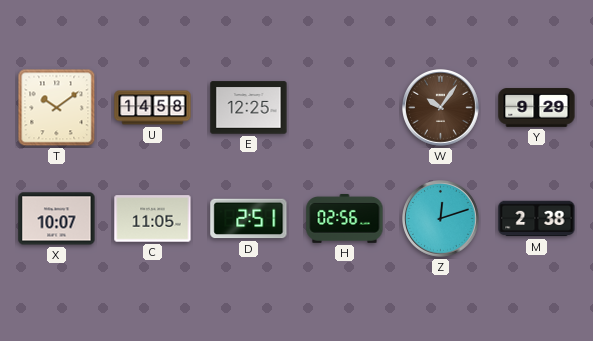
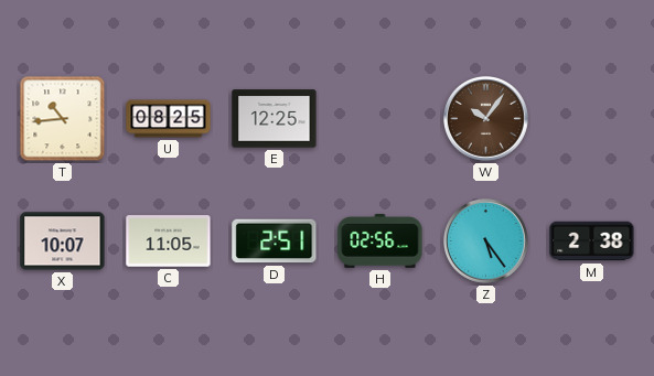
T: 10:09 -> 10:44
U: 14:58 -> 08:25
Y: 9:29 -> none
Z: 12:12 -> 5:24
